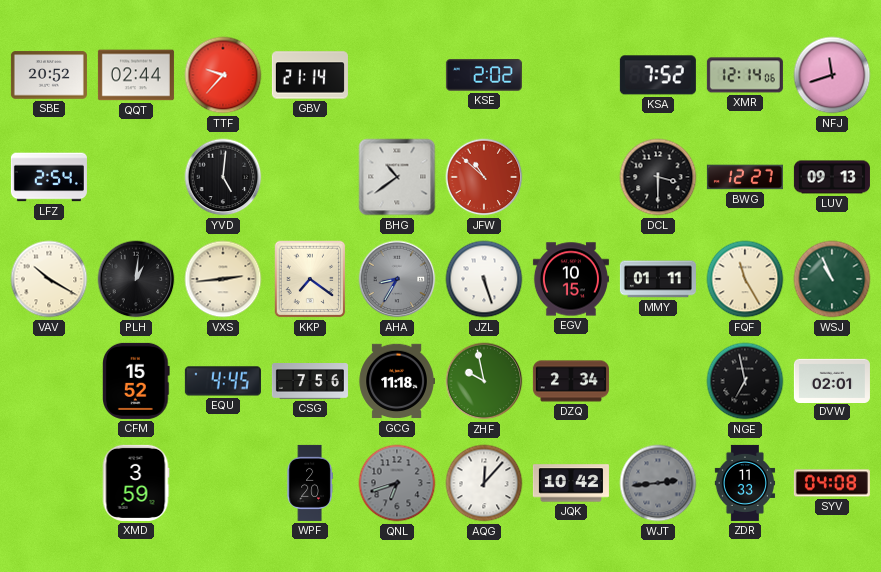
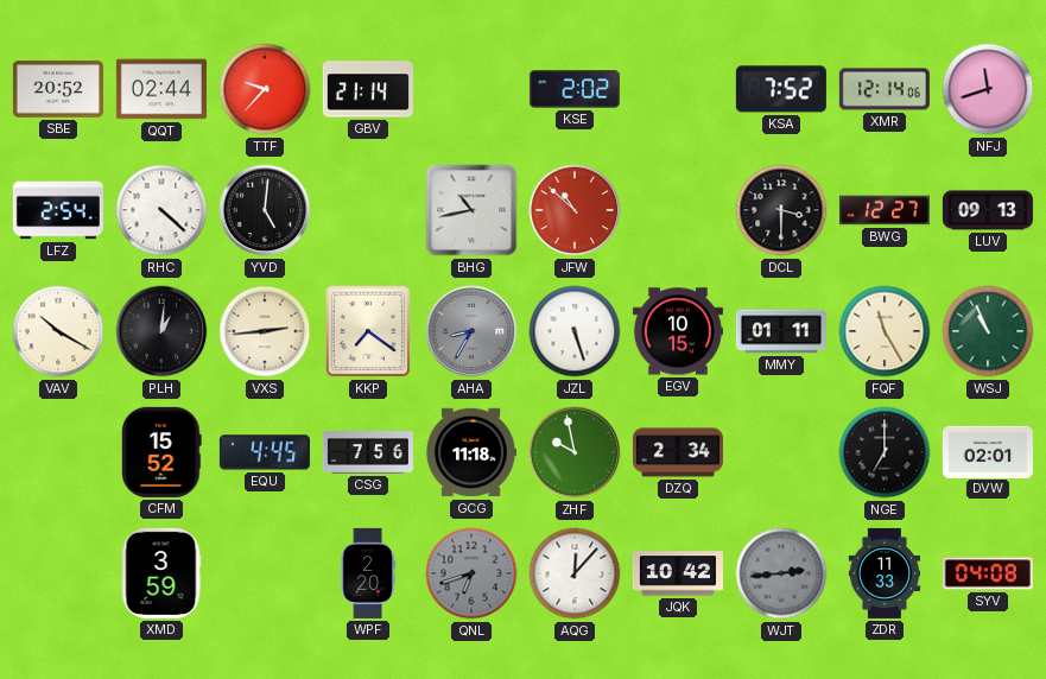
RHC: none -> 4:22
BHG: 10:39 -> 10:43
NGE: 6:58 -> 7:00
